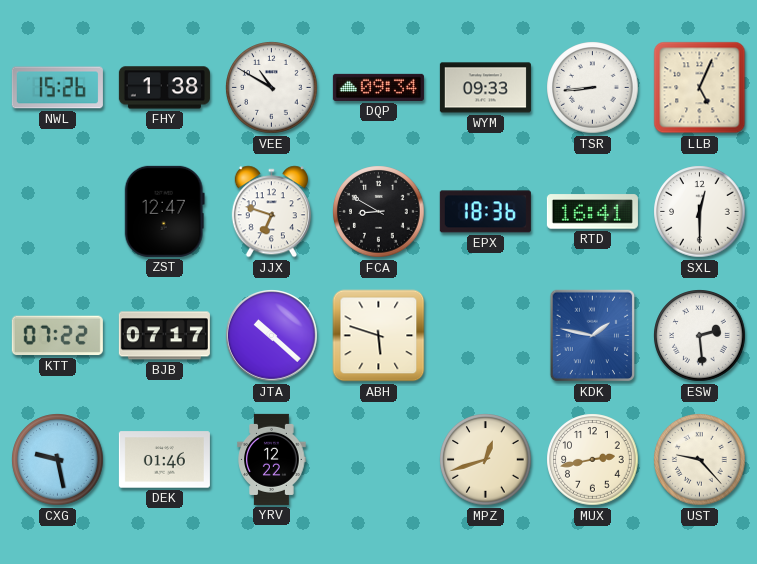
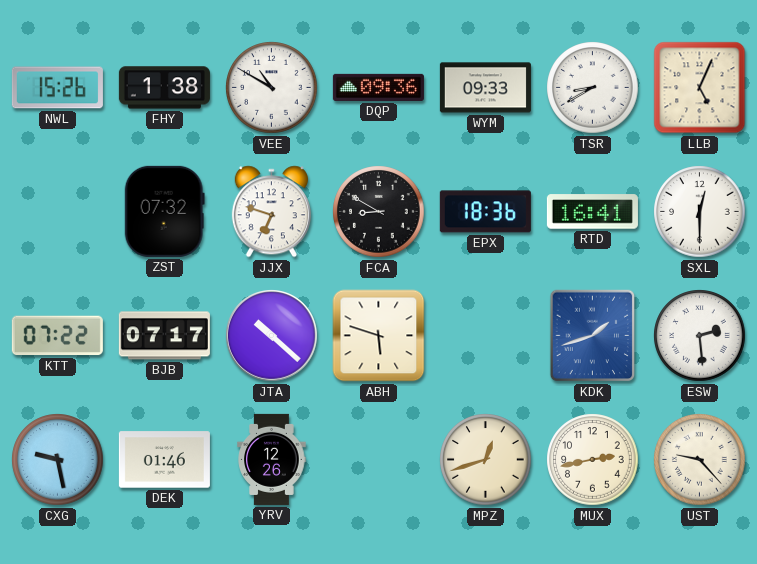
DQP: 09:34 -> 09:36
TSR: 8:44 -> 8:40
ZST: 12:47 -> 07:32
KDK: 1:47 -> 1:42
YRV: 12:22 -> 12:26
